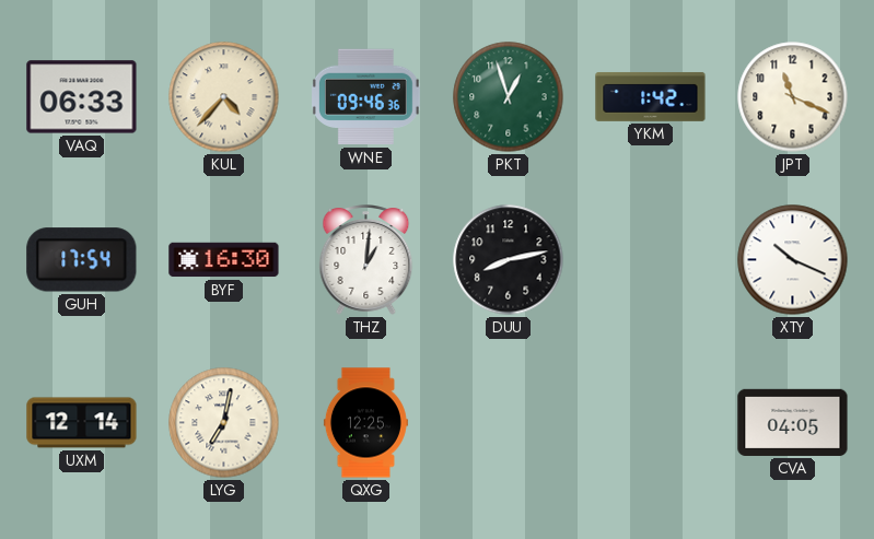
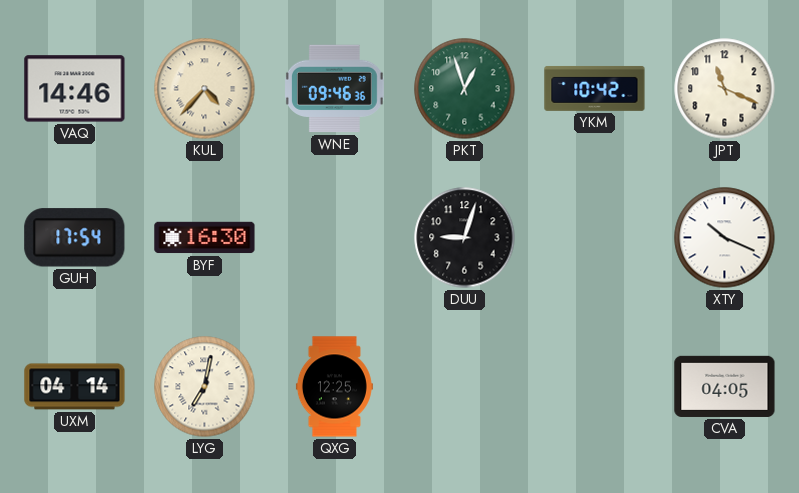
VAQ: 06:33 -> 14:46
YKM: 1:42 -> 10:42
THZ: 1:01 -> none
DUU: 8:13 -> 9:03
UXM: 12:14 -> 04:14
